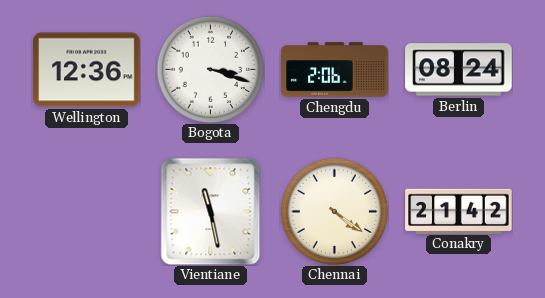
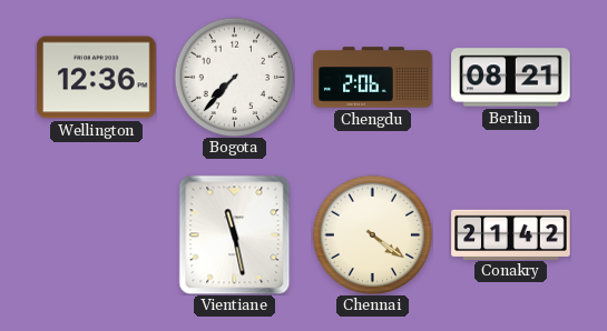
Bogota: 3:18 -> 7:37
Berlin: 08:24 -> 08:21
